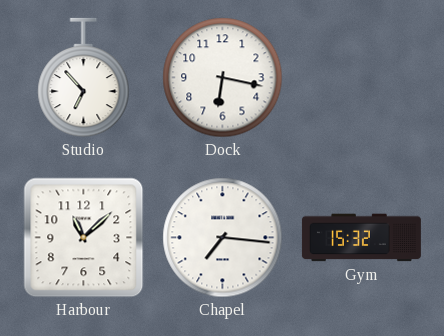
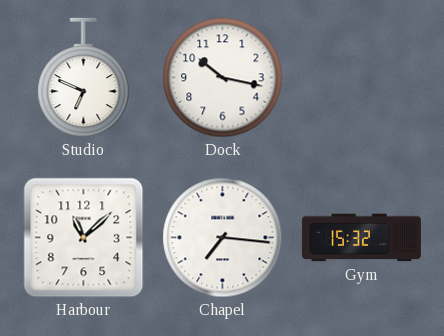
Studio: 6:53 -> 6:49
Dock: 6:17 -> 10:17
